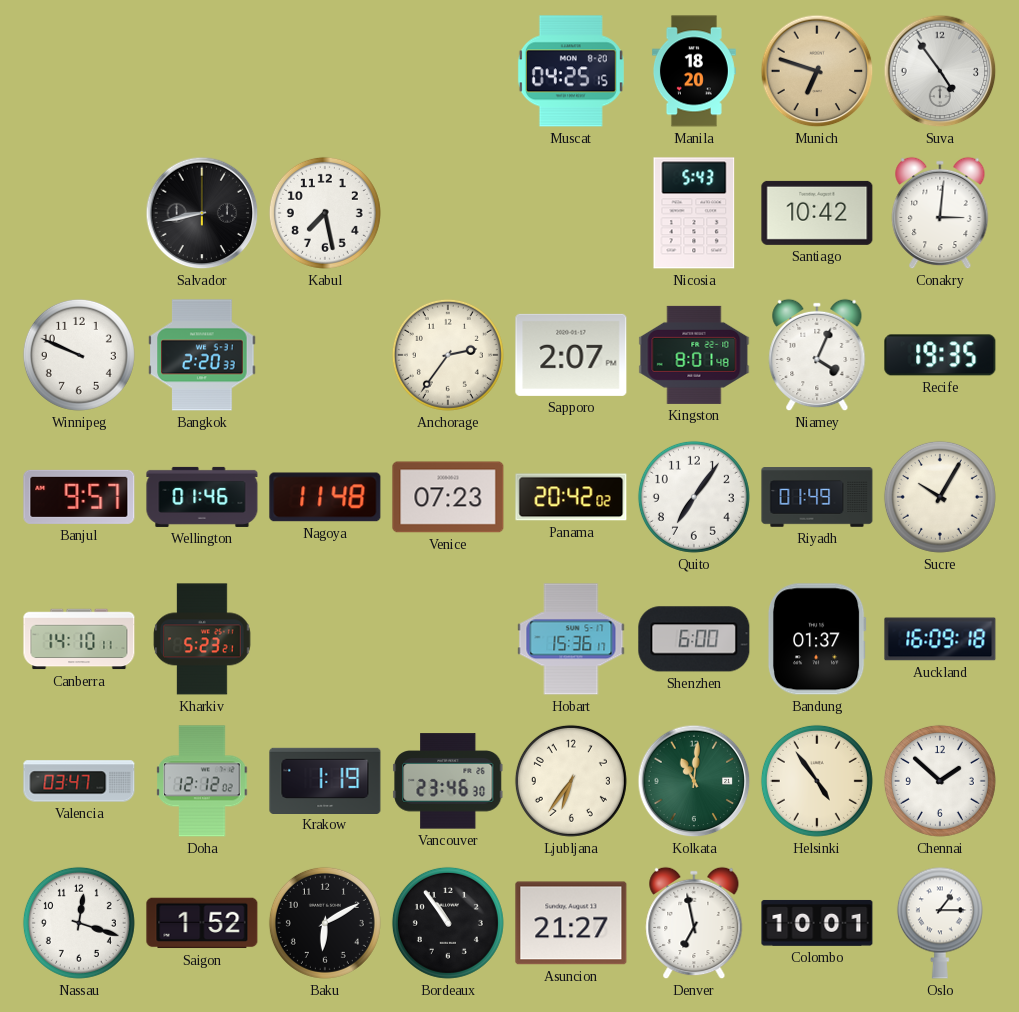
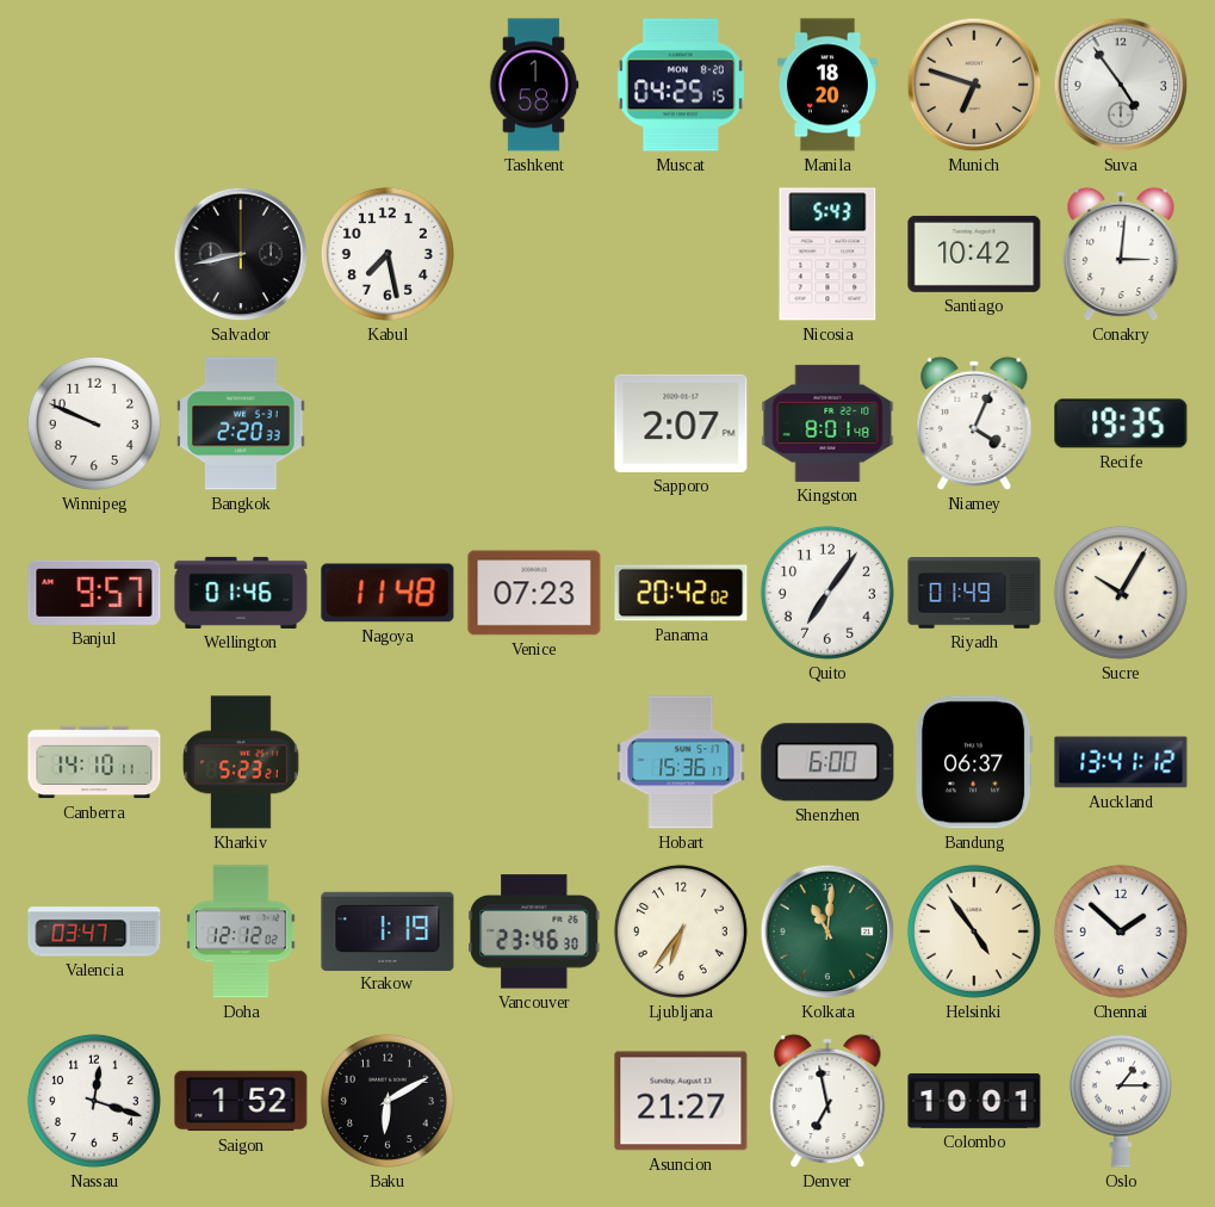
Tashkent: none -> 1:58
Anchorage: 2:36 -> none
Bandung: 01:37 -> 06:37
Auckland: 16:09 -> 13:41
Bordeaux: 10:54 -> none
